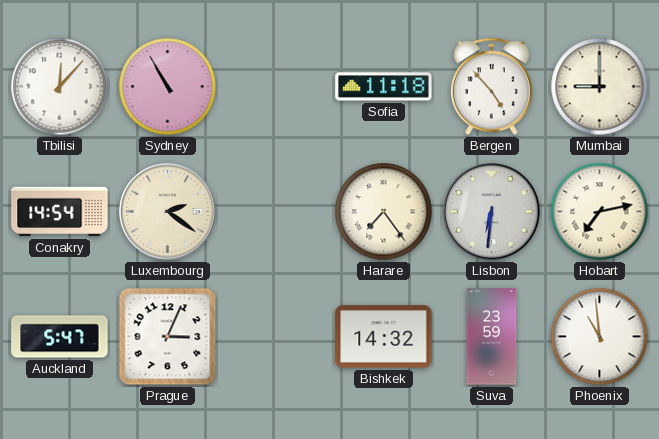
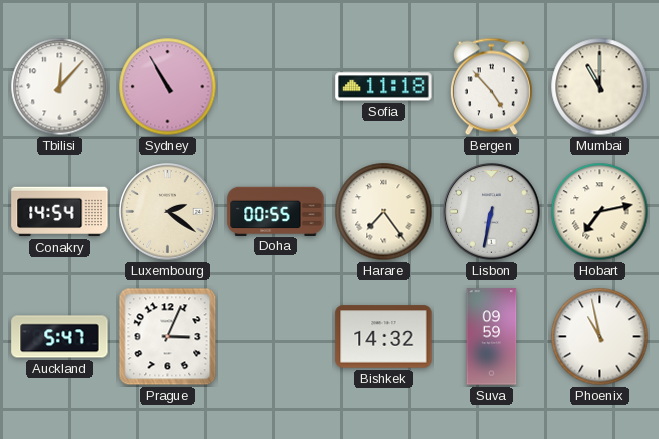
Mumbai: 9:00 -> 11:00
Doha: none -> 00:55
Lisbon: 6:31 -> 6:32
Suva: 23:59 -> 09:59
Phoenix: 10:59 -> 10:58
